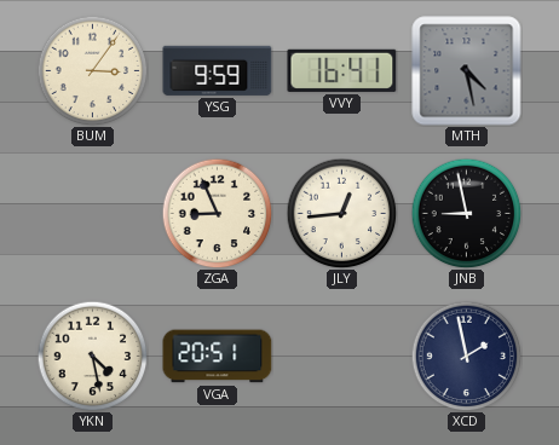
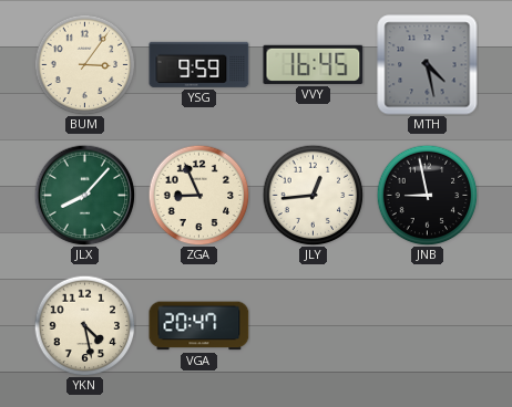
VVY: 16:41 -> 16:45
JLX: none -> 8:07
VGA: 20:51 -> 20:47
XCD: 1:58 -> none
